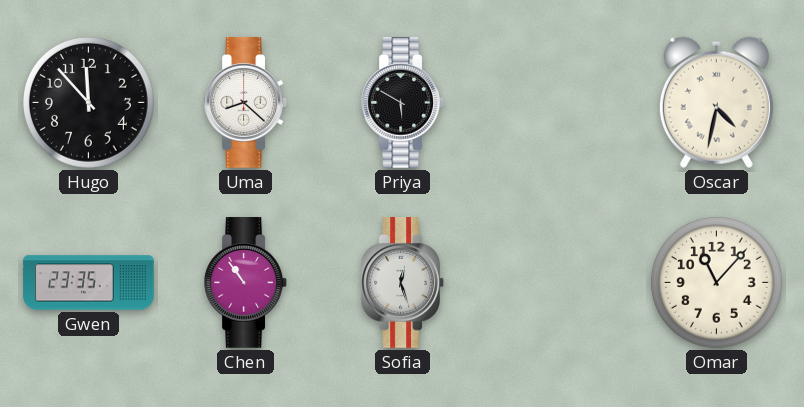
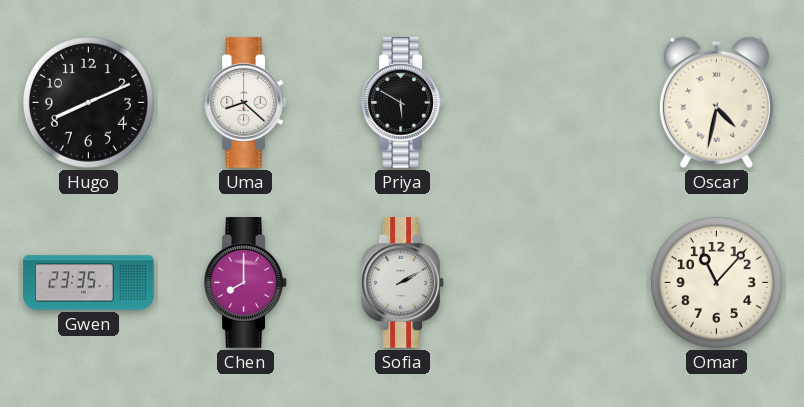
Hugo: 11:53 -> 8:11
Chen: 10:54 -> 8:00
Sofia: 12:27 -> 2:10
